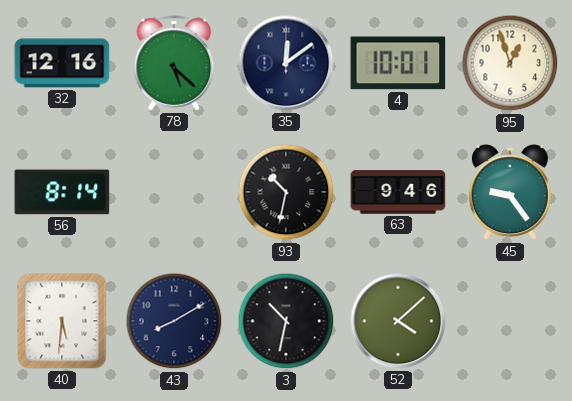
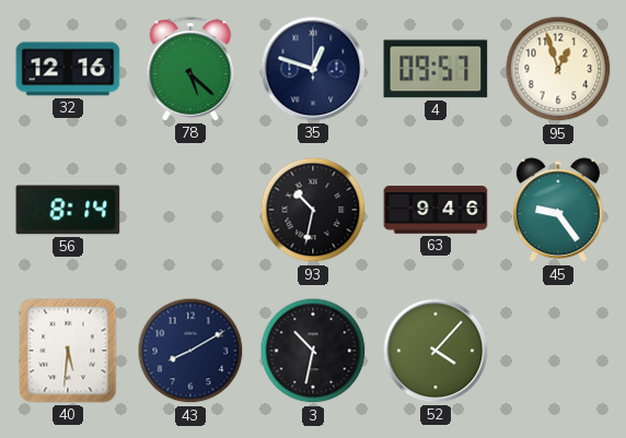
35: 12:09 -> 12:48
4: 10:01 -> 09:57
52: 4:08 -> 4:07
